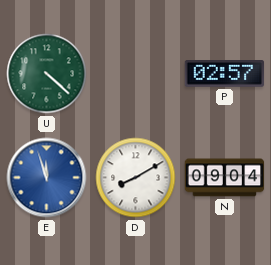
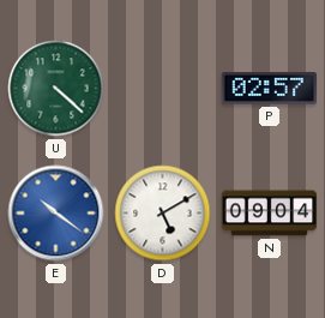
E: 11:57 -> 10:21
D: 8:10 -> 5:10
